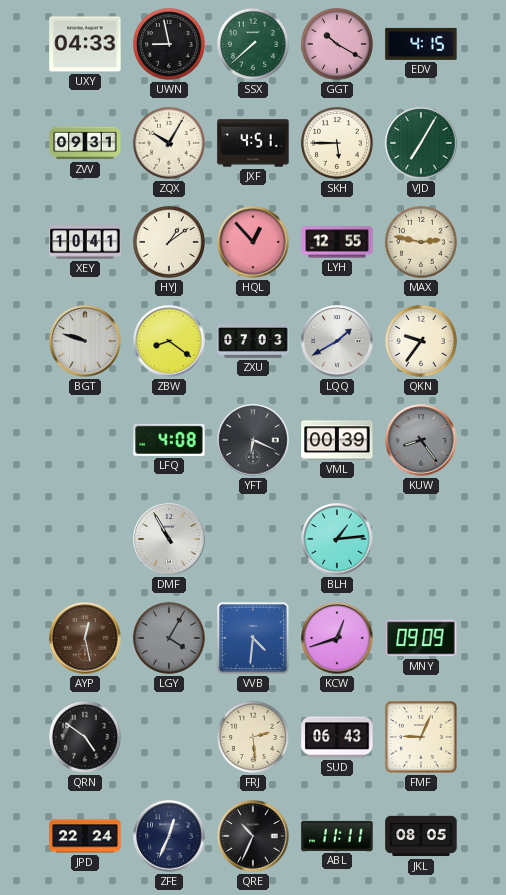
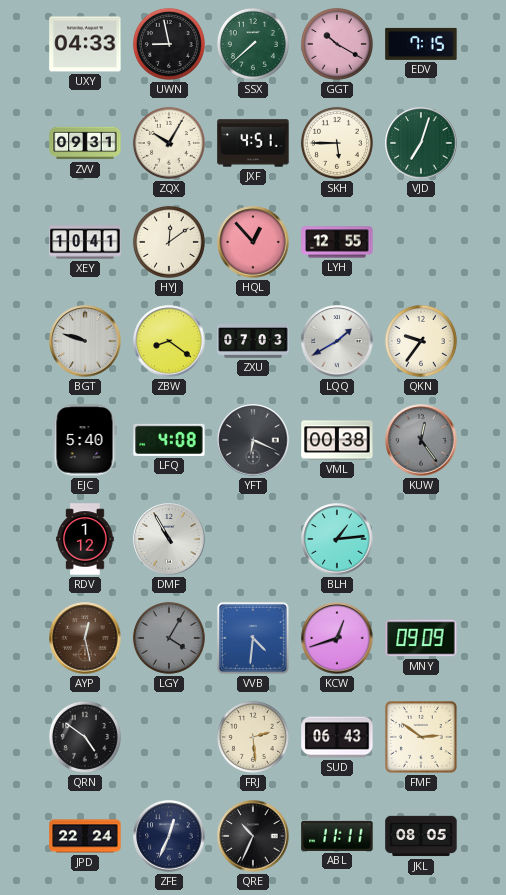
EDV: 4:15 -> 7:15
VJD: 7:05 -> 7:03
HYJ: 1:09 -> 12:09
MAX: 2:47 -> none
EJC: none -> 5:40
VML: 00:39 -> 00:38
KUW: 8:24 -> 12:24
RDV: none -> 1:12
FMF: 9:04 -> 2:51
